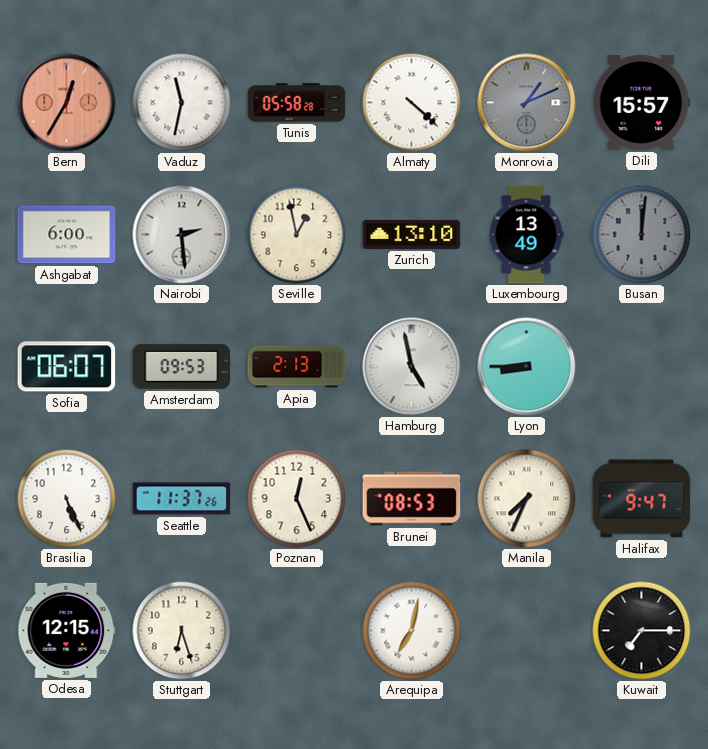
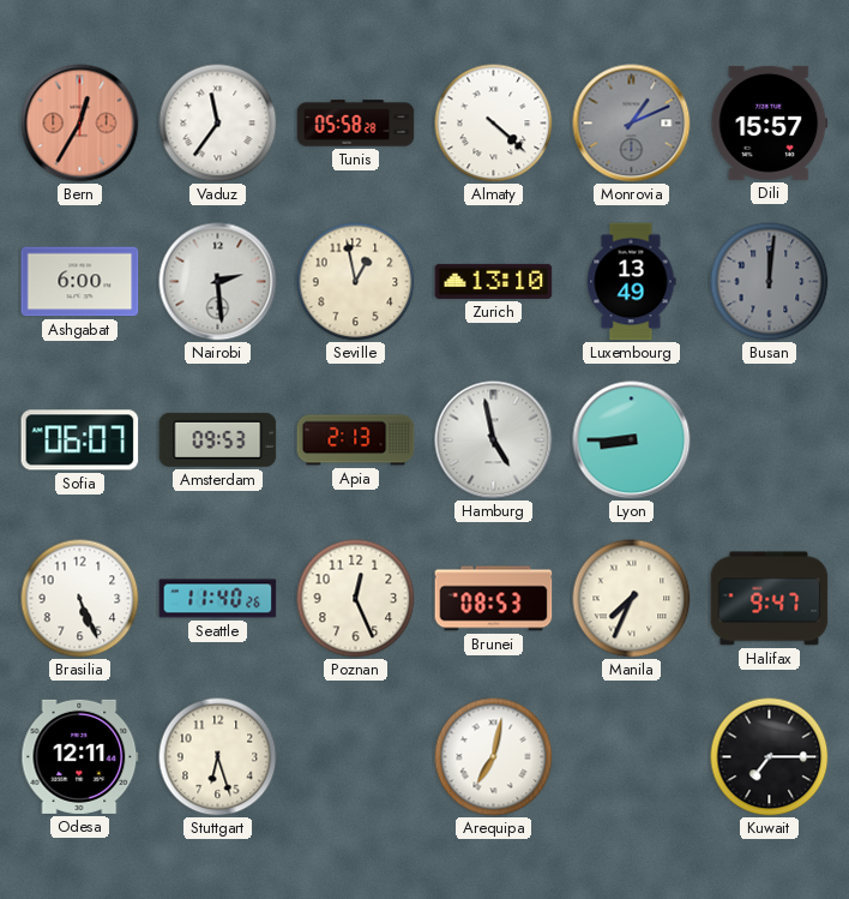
Vaduz: 11:32 -> 11:36
Seattle: 11:37 -> 11:40
Odesa: 12:15 -> 12:11
